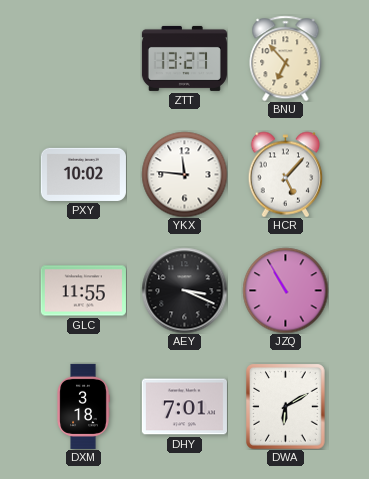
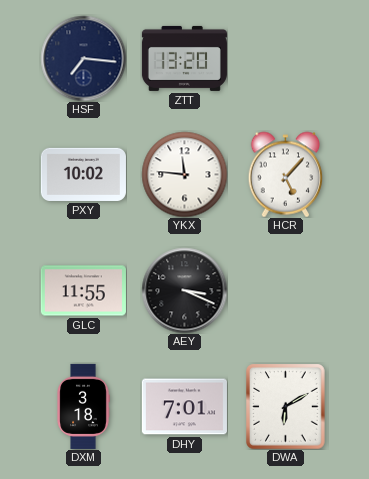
HSF: none -> 7:16
ZTT: 13:27 -> 13:20
BNU: 6:53 -> none
JZQ: 10:55 -> none
